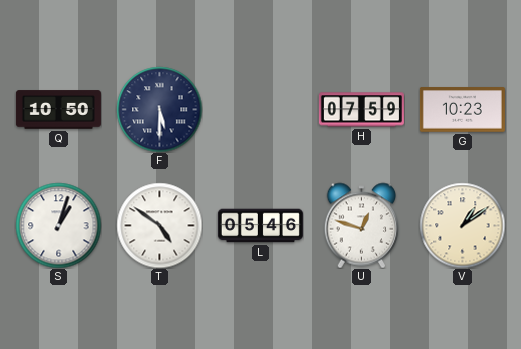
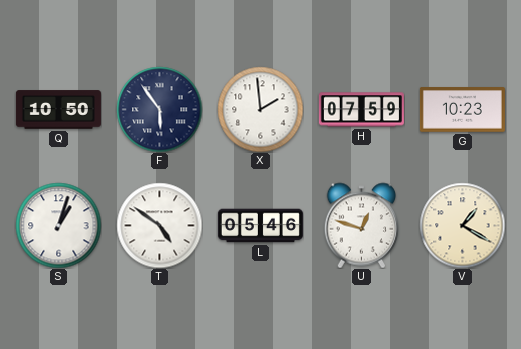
F: 5:30 -> 5:54
X: none -> 1:59
V: 1:09 -> 1:20
